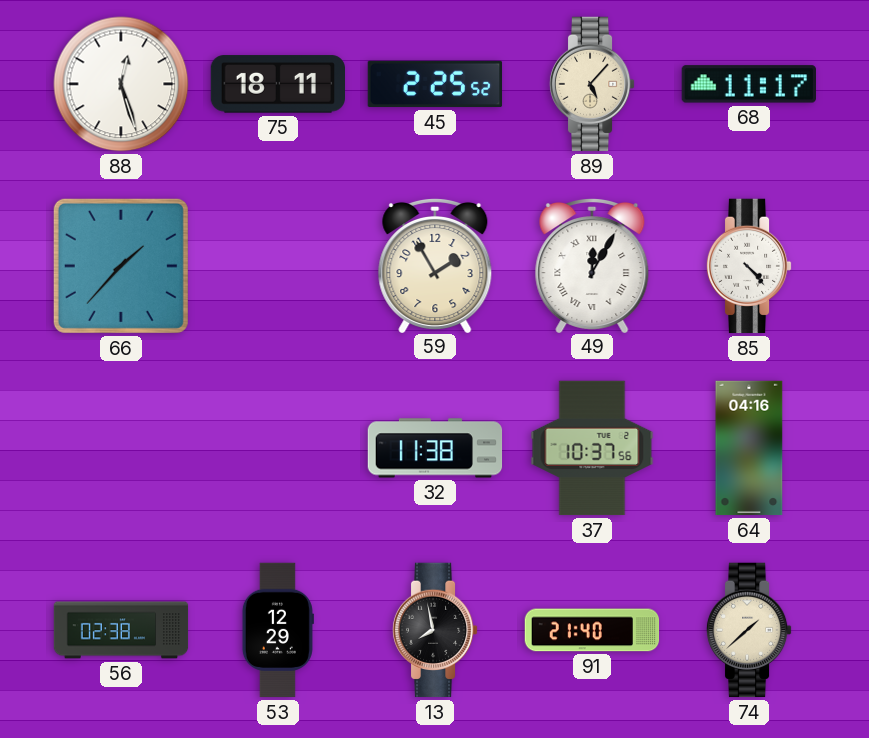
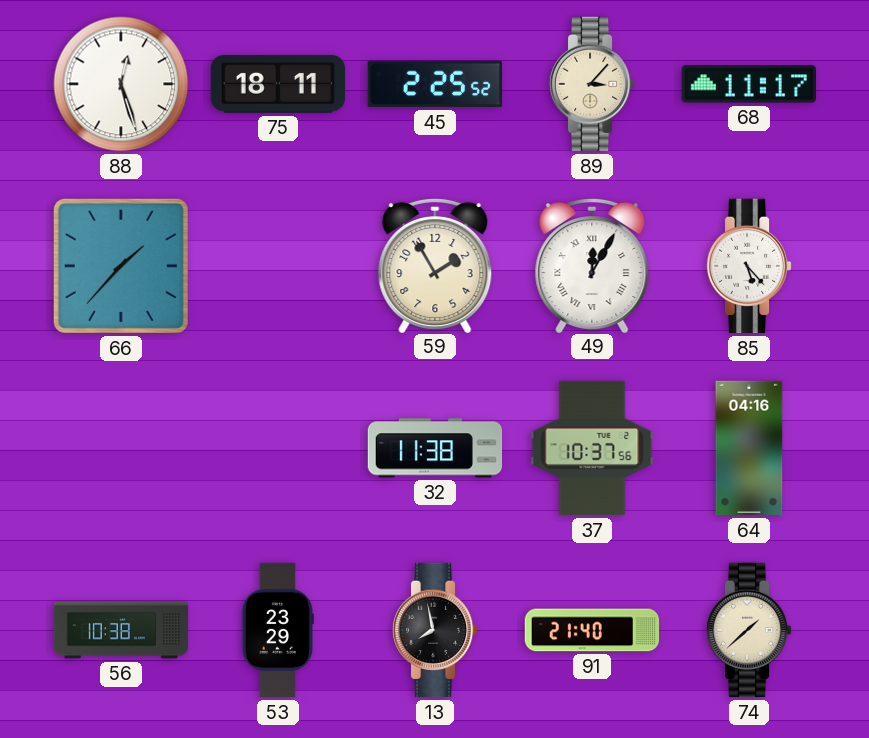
89: 5:07 -> 3:07
85: 4:23 -> 5:23
56: 02:38 -> 10:38
53: 12:29 -> 23:29
